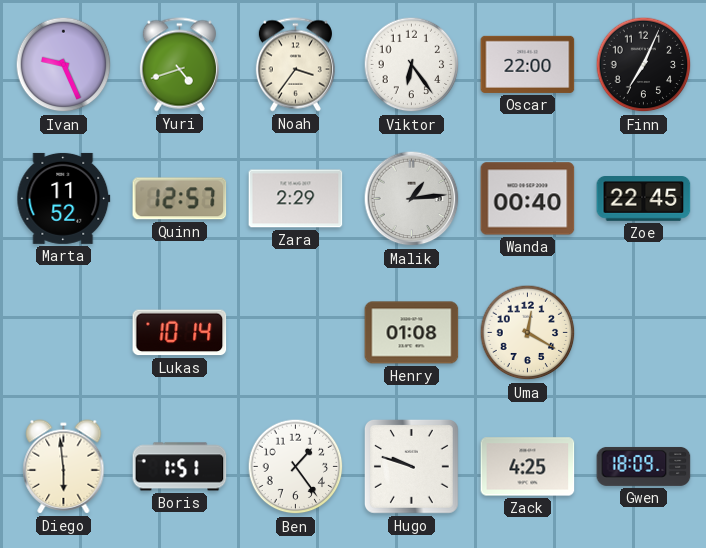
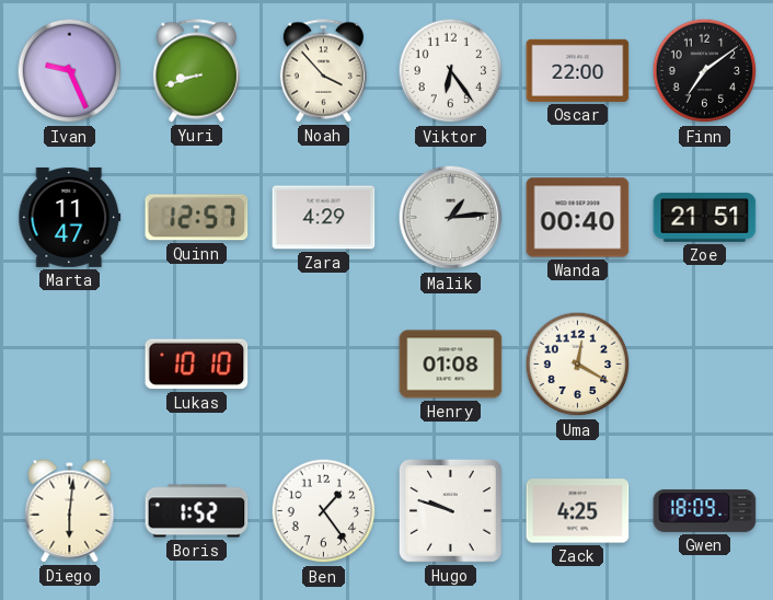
Yuri: 4:42 -> 8:42
Noah: 3:36 -> 3:53
Finn: 7:04 -> 7:09
Marta: 11:52 -> 11:47
Zara: 2:29 -> 4:29
Zoe: 22:45 -> 21:51
Lukas: 10:14 -> 10:10
Diego: 5:59 -> 6:01
Boris: 1:51 -> 1:52
